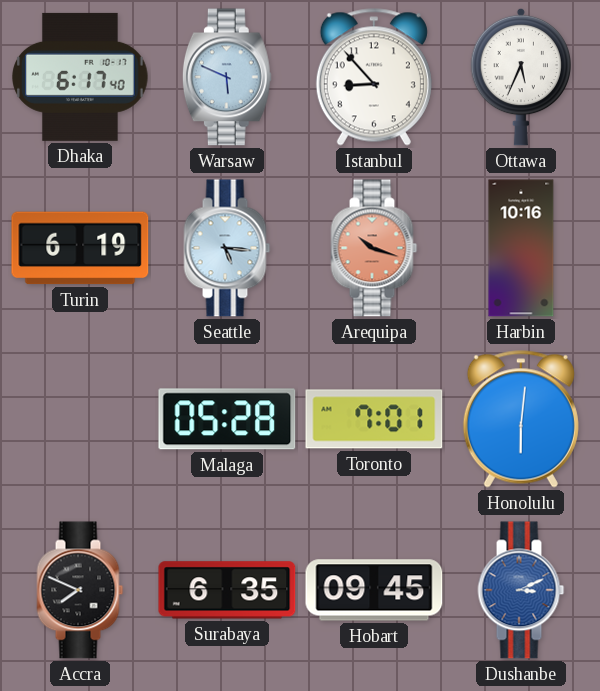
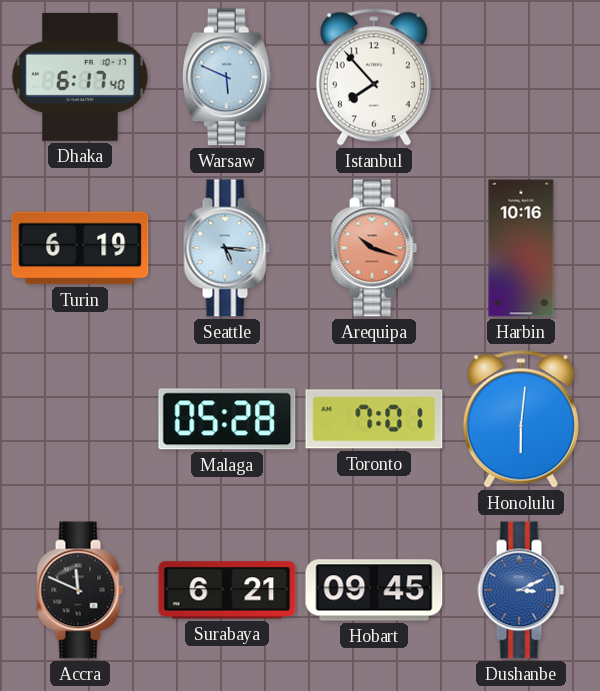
Istanbul: 8:53 -> 7:53
Ottawa: 5:34 -> none
Accra: 7:49 -> 11:49
Surabaya: 6:35 -> 6:21
